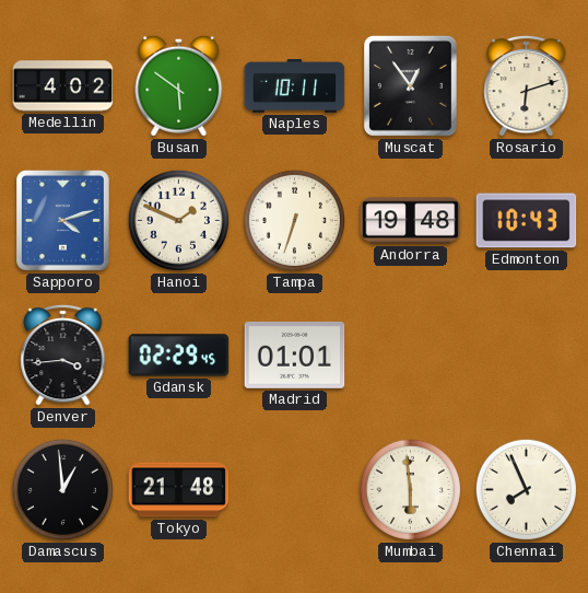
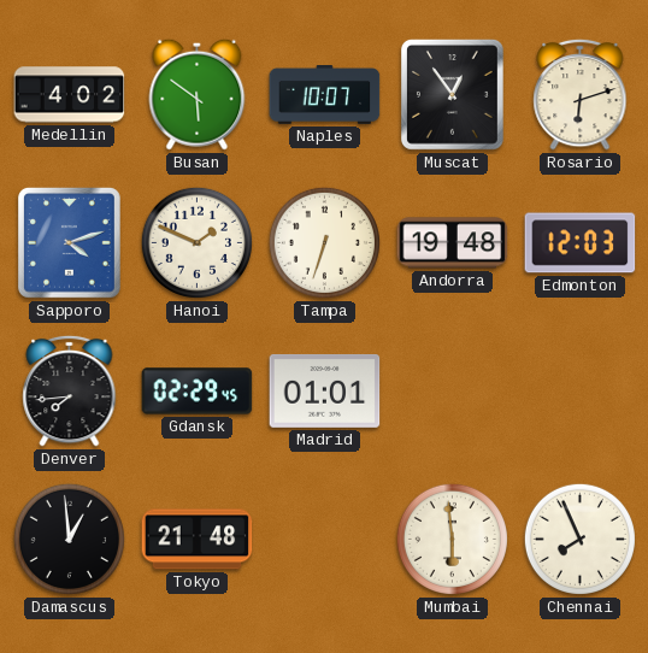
Naples: 10:11 -> 10:07
Edmonton: 10:43 -> 12:03
Denver: 3:44 -> 7:44
